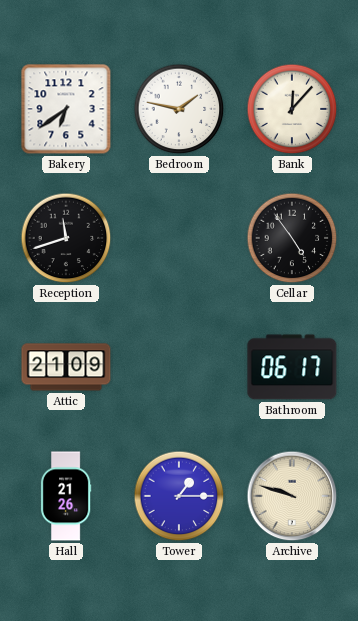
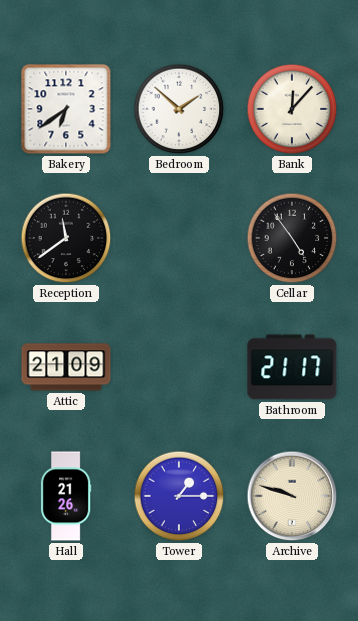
Bedroom: 1:47 -> 1:52
Reception: 11:42 -> 11:39
Bathroom: 06:17 -> 21:17
